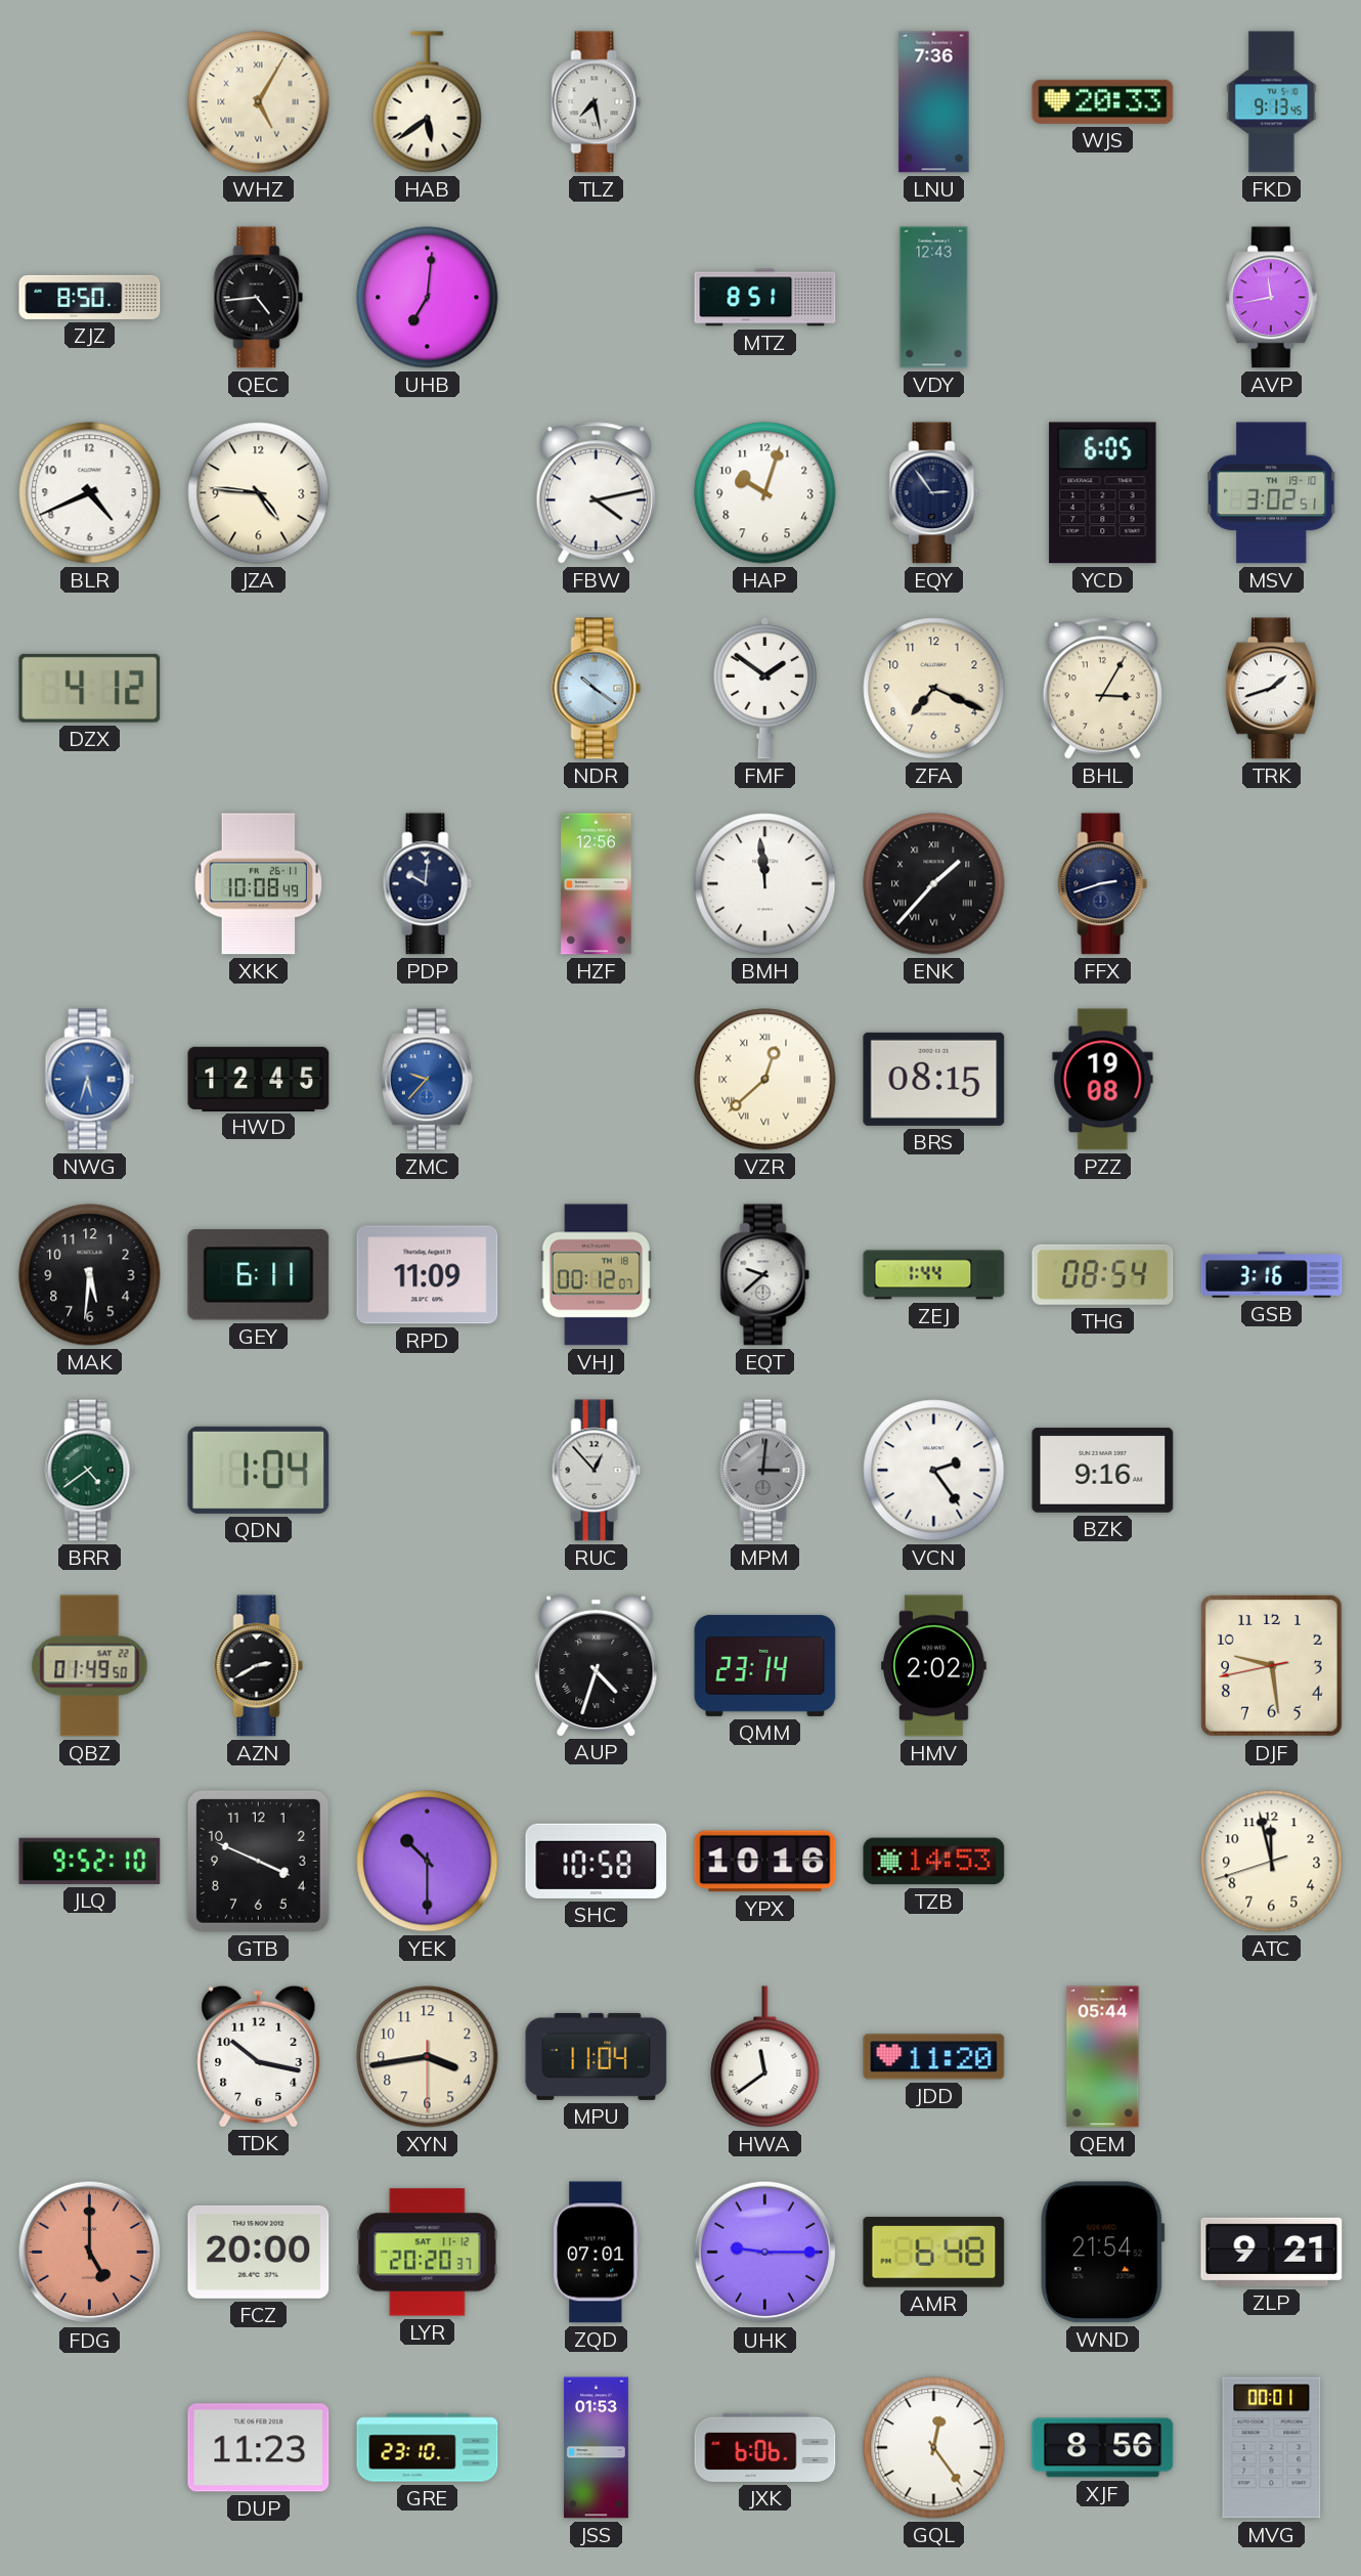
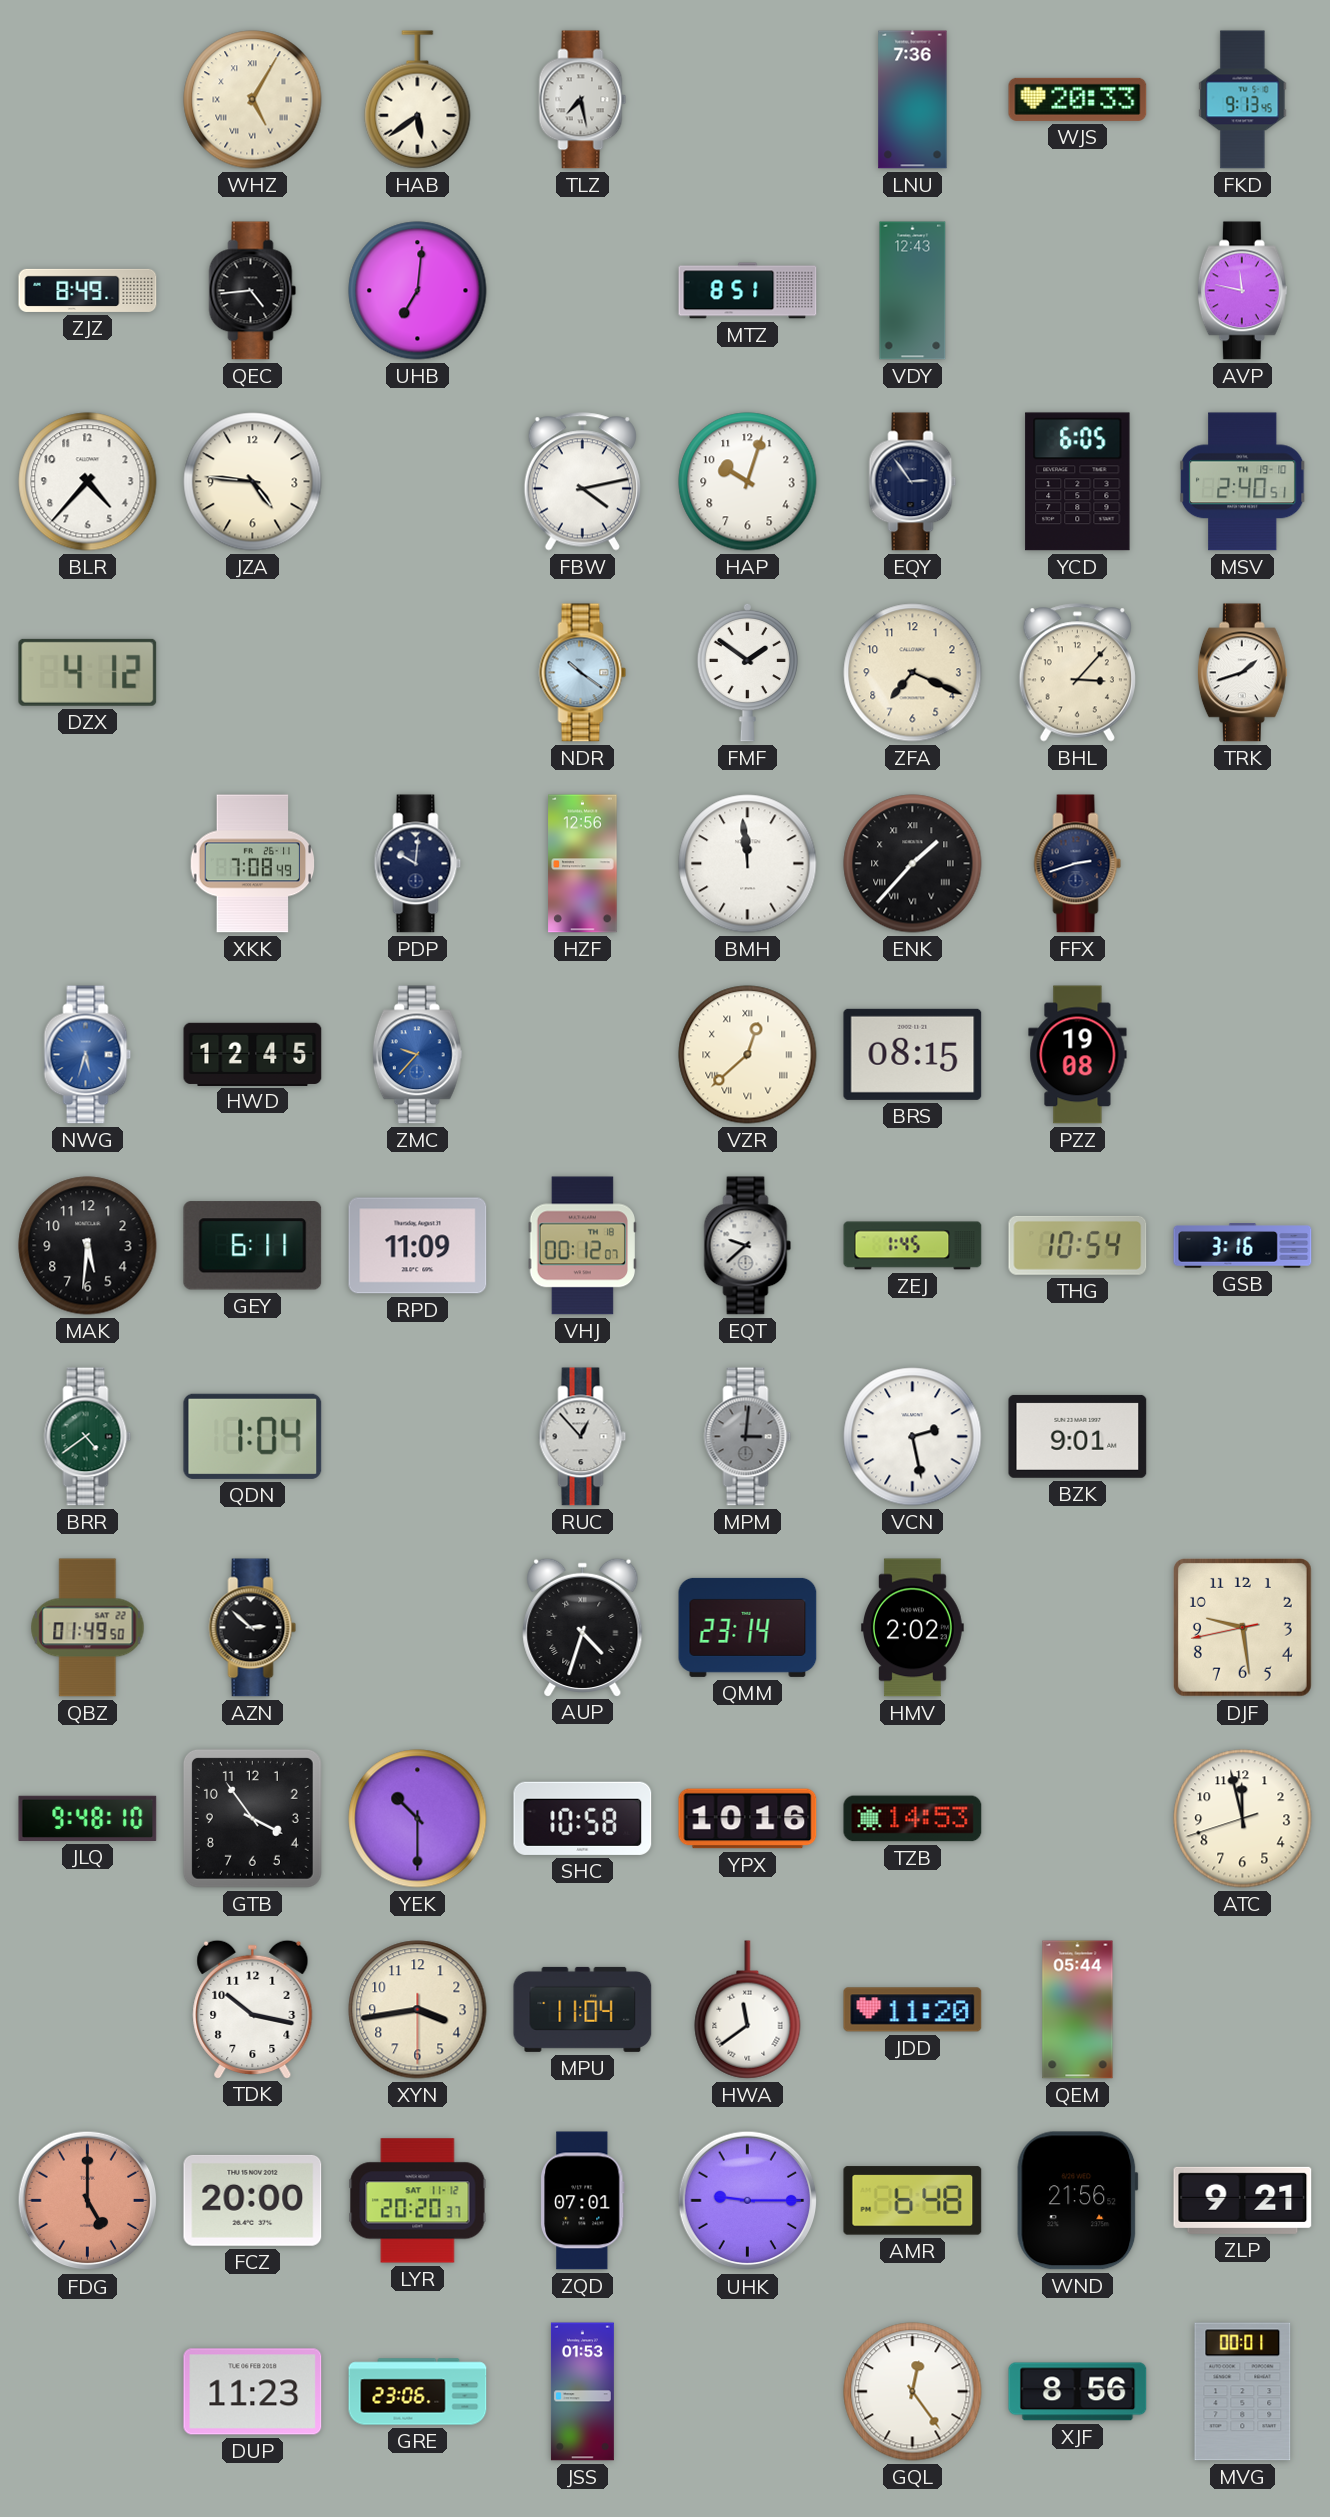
ZJZ: 8:50 -> 8:49
AVP: 11:43 -> 11:47
BLR: 4:41 -> 4:37
MSV: 3:02 -> 2:40
BHL: 3:05 -> 3:07
XKK: 10:08 -> 7:08
ZEJ: 1:44 -> 1:45
THG: 08:54 -> 10:54
VCN: 2:24 -> 2:28
BZK: 9:16 -> 9:01
AZN: 2:40 -> 2:52
JLQ: 9:52 -> 9:48
GTB: 3:49 -> 3:54
WND: 21:54 -> 21:56
GRE: 23:10 -> 23:06
JXK: 6:06 -> none
